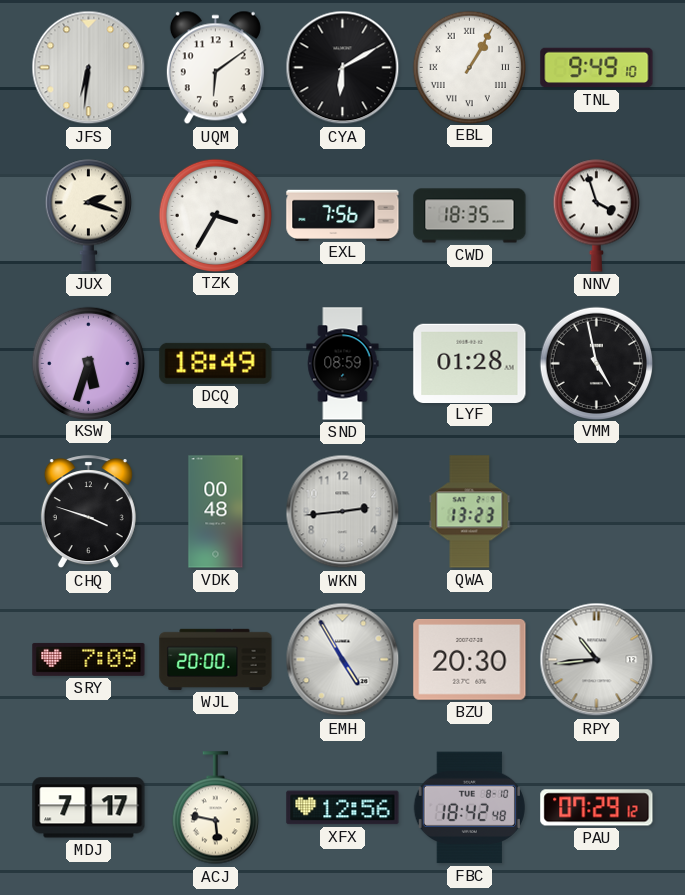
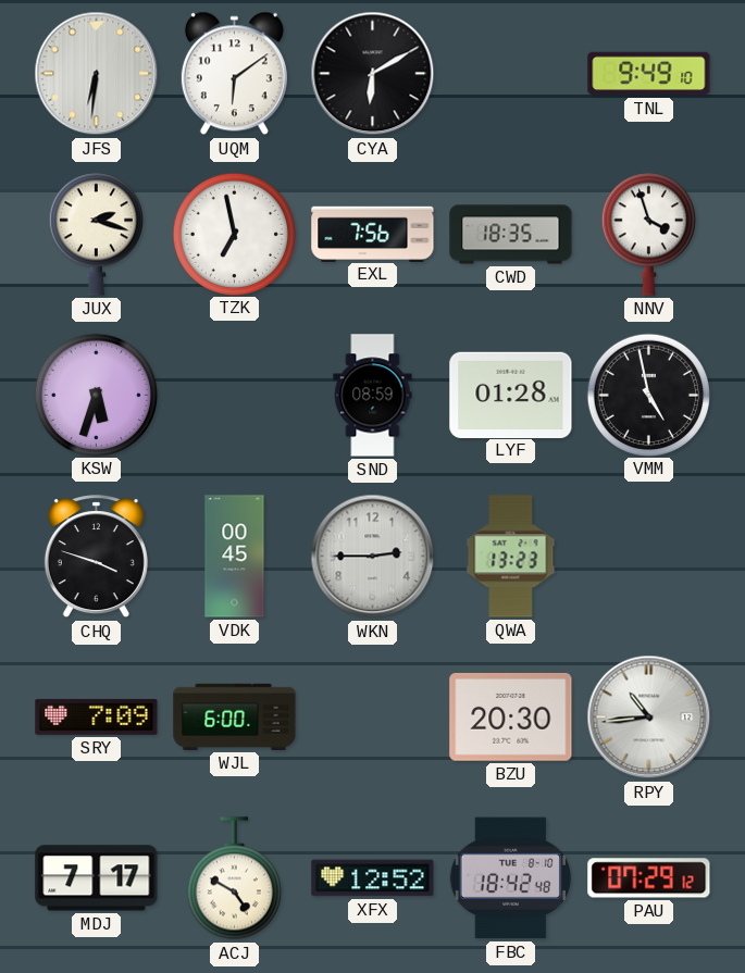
EBL: 1:05 -> none
TZK: 3:35 -> 6:58
DCQ: 18:49 -> none
VDK: 00:48 -> 00:45
WKN: 2:44 -> 2:45
WJL: 20:00 -> 6:00
EMH: 4:55 -> none
ACJ: 5:47 -> 4:50
XFX: 12:56 -> 12:52
